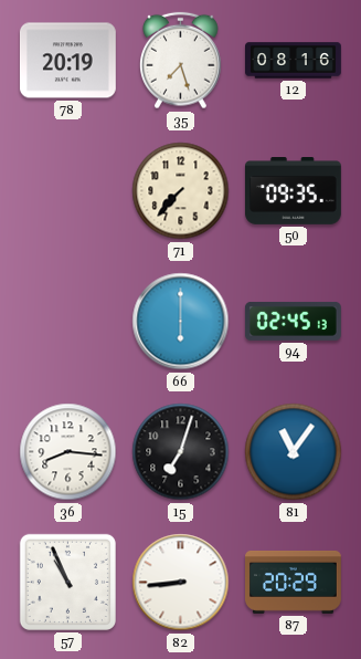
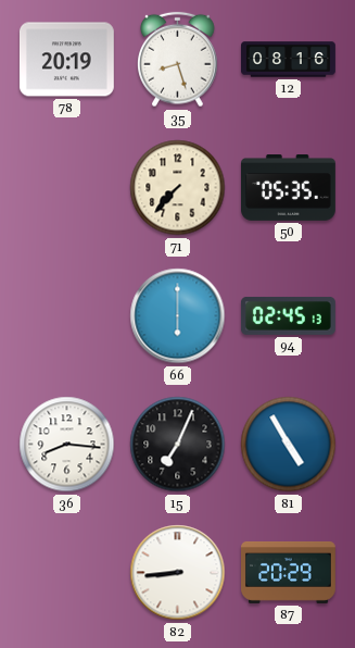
35: 7:27 -> 8:27
50: 09:35 -> 05:35
15: 7:03 -> 7:04
81: 11:06 -> 4:55
57: 10:56 -> none
